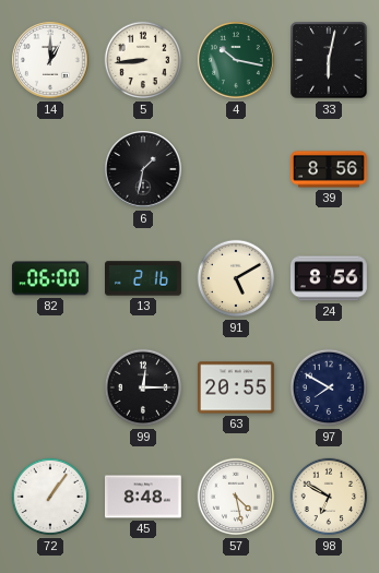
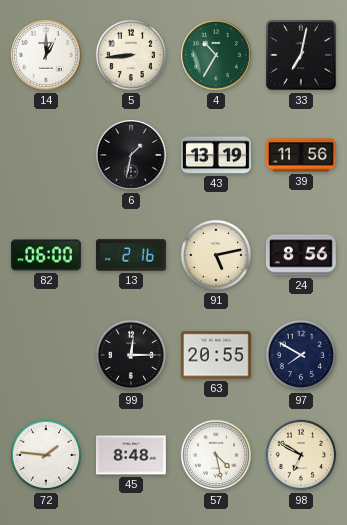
4: 10:17 -> 10:35
33: 6:02 -> 7:02
43: none -> 13:19
39: 8:56 -> 11:56
91: 5:10 -> 5:13
72: 1:06 -> 1:46
